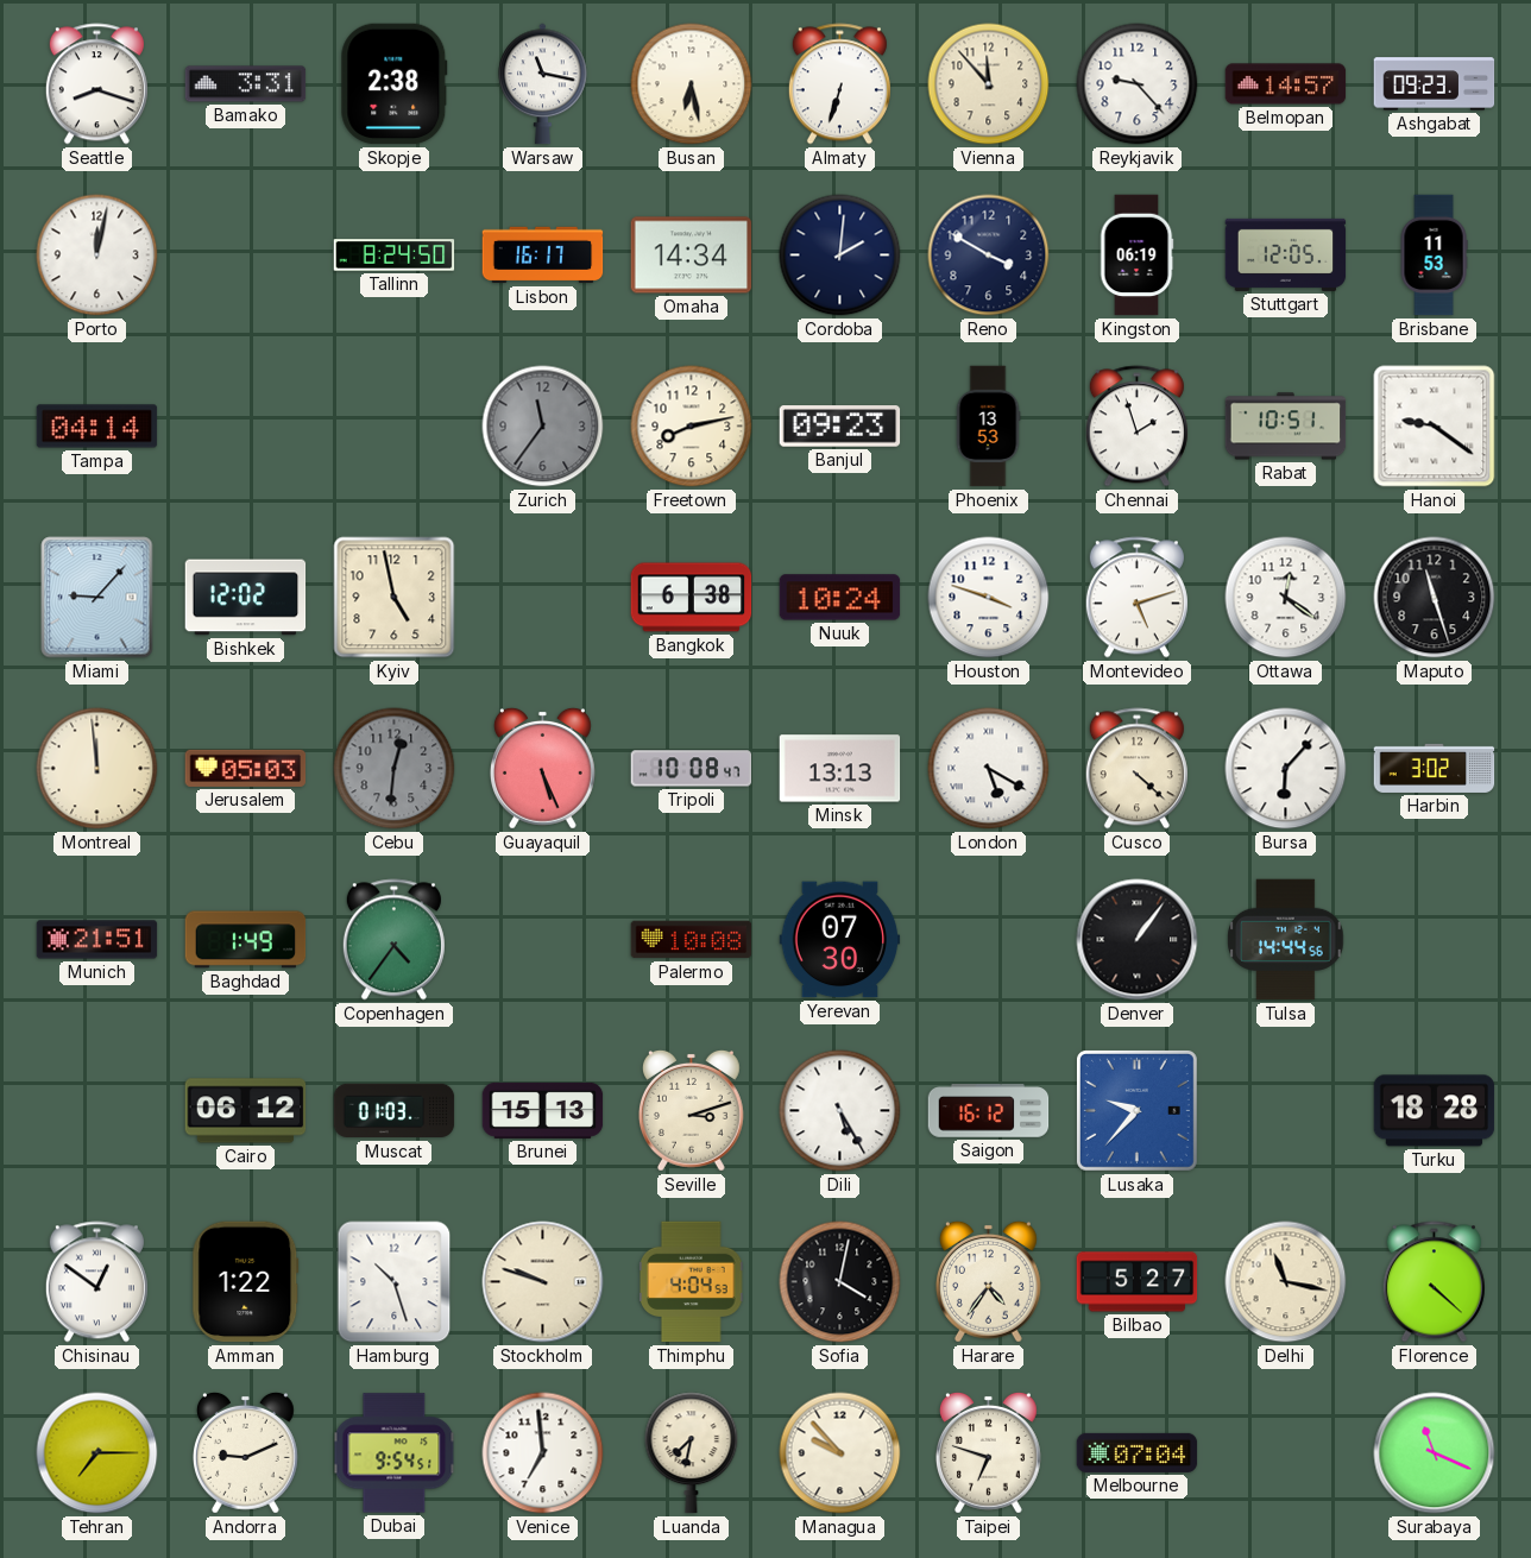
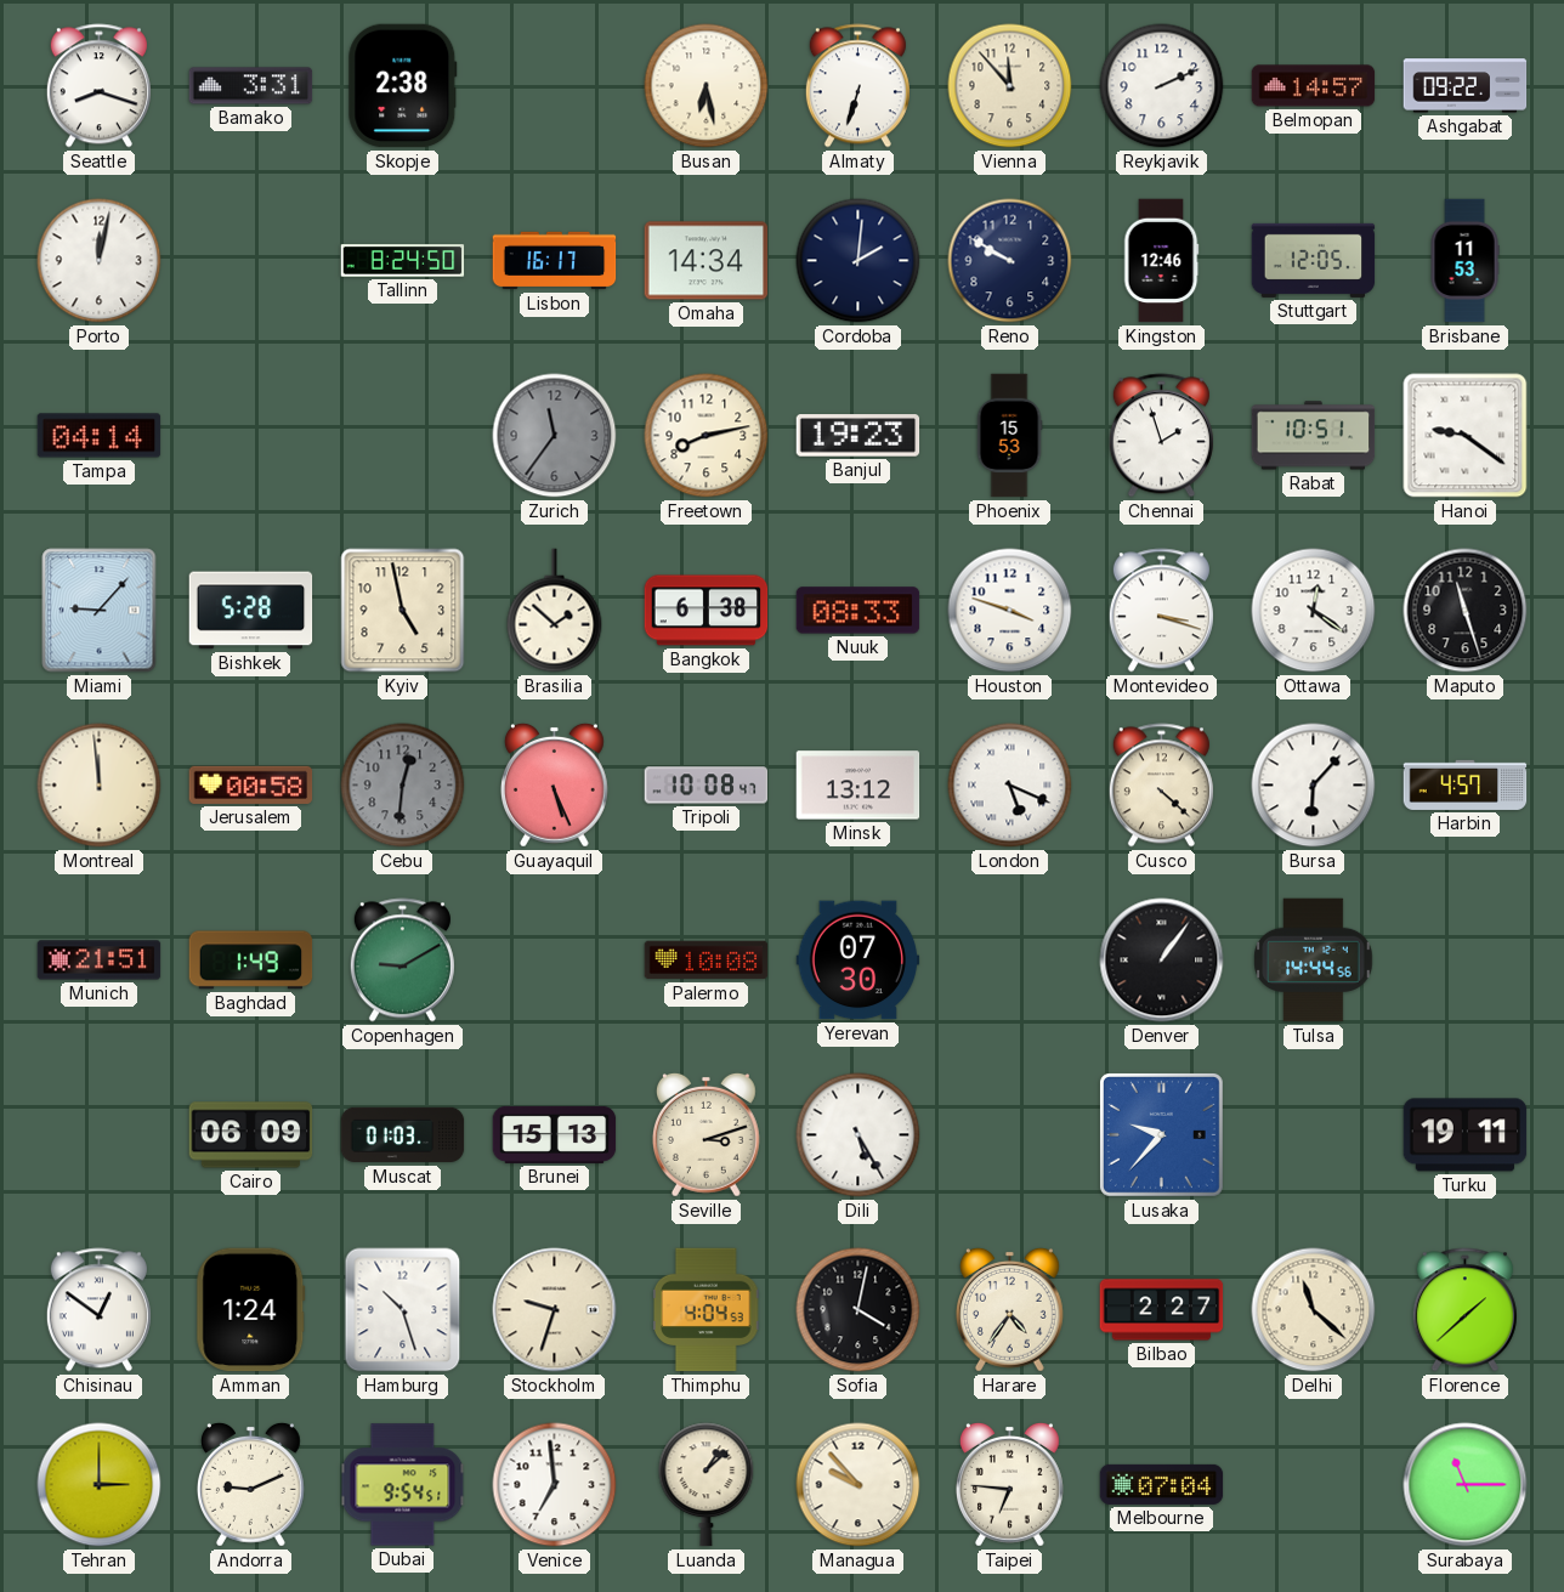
Warsaw: 11:17 -> none
Reykjavik: 9:23 -> 2:11
Ashgabat: 09:23 -> 09:22
Reno: 3:50 -> 9:50
Kingston: 06:19 -> 12:46
Banjul: 09:23 -> 19:23
Phoenix: 13:53 -> 15:53
Bishkek: 12:02 -> 5:28
Brasilia: none -> 1:52
Nuuk: 10:24 -> 08:33
Montevideo: 5:12 -> 3:18
Jerusalem: 05:03 -> 00:58
Minsk: 13:13 -> 13:12
London: 5:20 -> 5:19
Harbin: 3:02 -> 4:57
Copenhagen: 4:36 -> 9:10
Cairo: 06:12 -> 06:09
Saigon: 16:12 -> none
Turku: 18:28 -> 19:11
Amman: 1:22 -> 1:24
Stockholm: 9:48 -> 9:33
Bilbao: 5:27 -> 2:27
Delhi: 11:17 -> 11:22
Florence: 4:22 -> 1:38
Tehran: 7:15 -> 3:00
Luanda: 7:32 -> 1:08
Taipei: 6:48 -> 6:46
Surabaya: 11:19 -> 11:15
